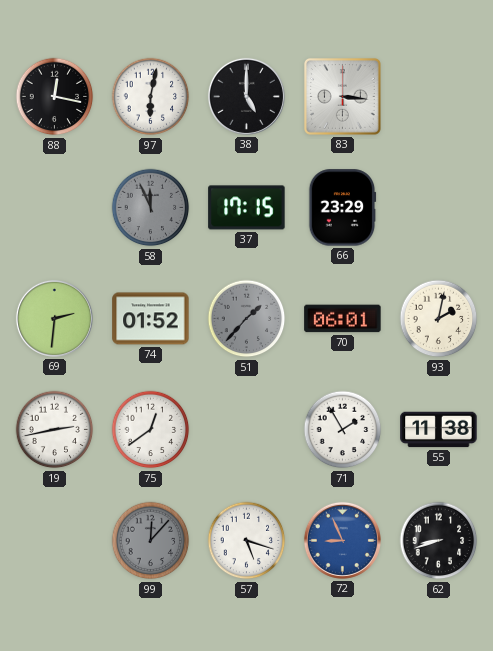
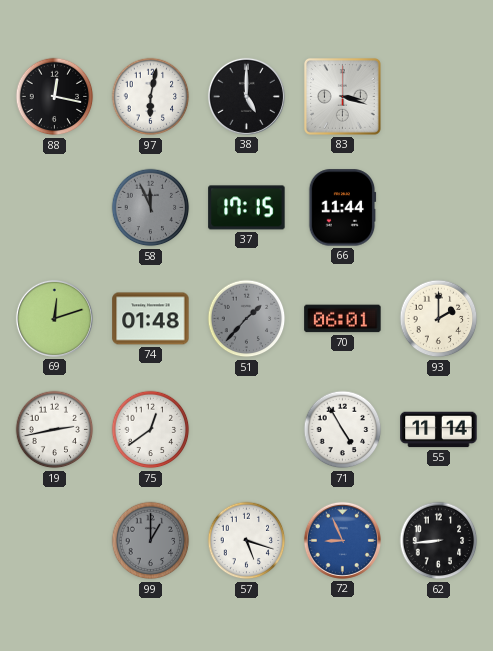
83: 3:16 -> 3:18
66: 23:29 -> 11:44
69: 2:31 -> 12:12
74: 01:52 -> 01:48
93: 2:02 -> 2:00
71: 1:55 -> 4:55
55: 11:38 -> 11:14
99: 12:07 -> 1:00
62: 8:42 -> 8:44
